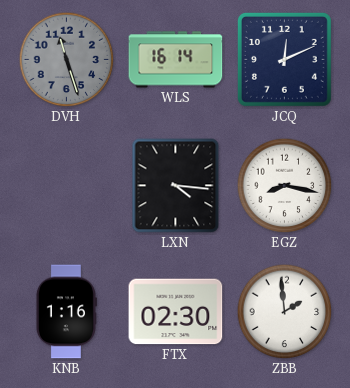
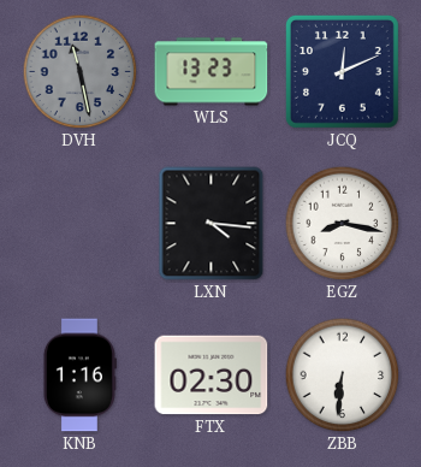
DVH: 11:27 -> 11:28
WLS: 16:14 -> 13:23
ZBB: 1:59 -> 6:31
